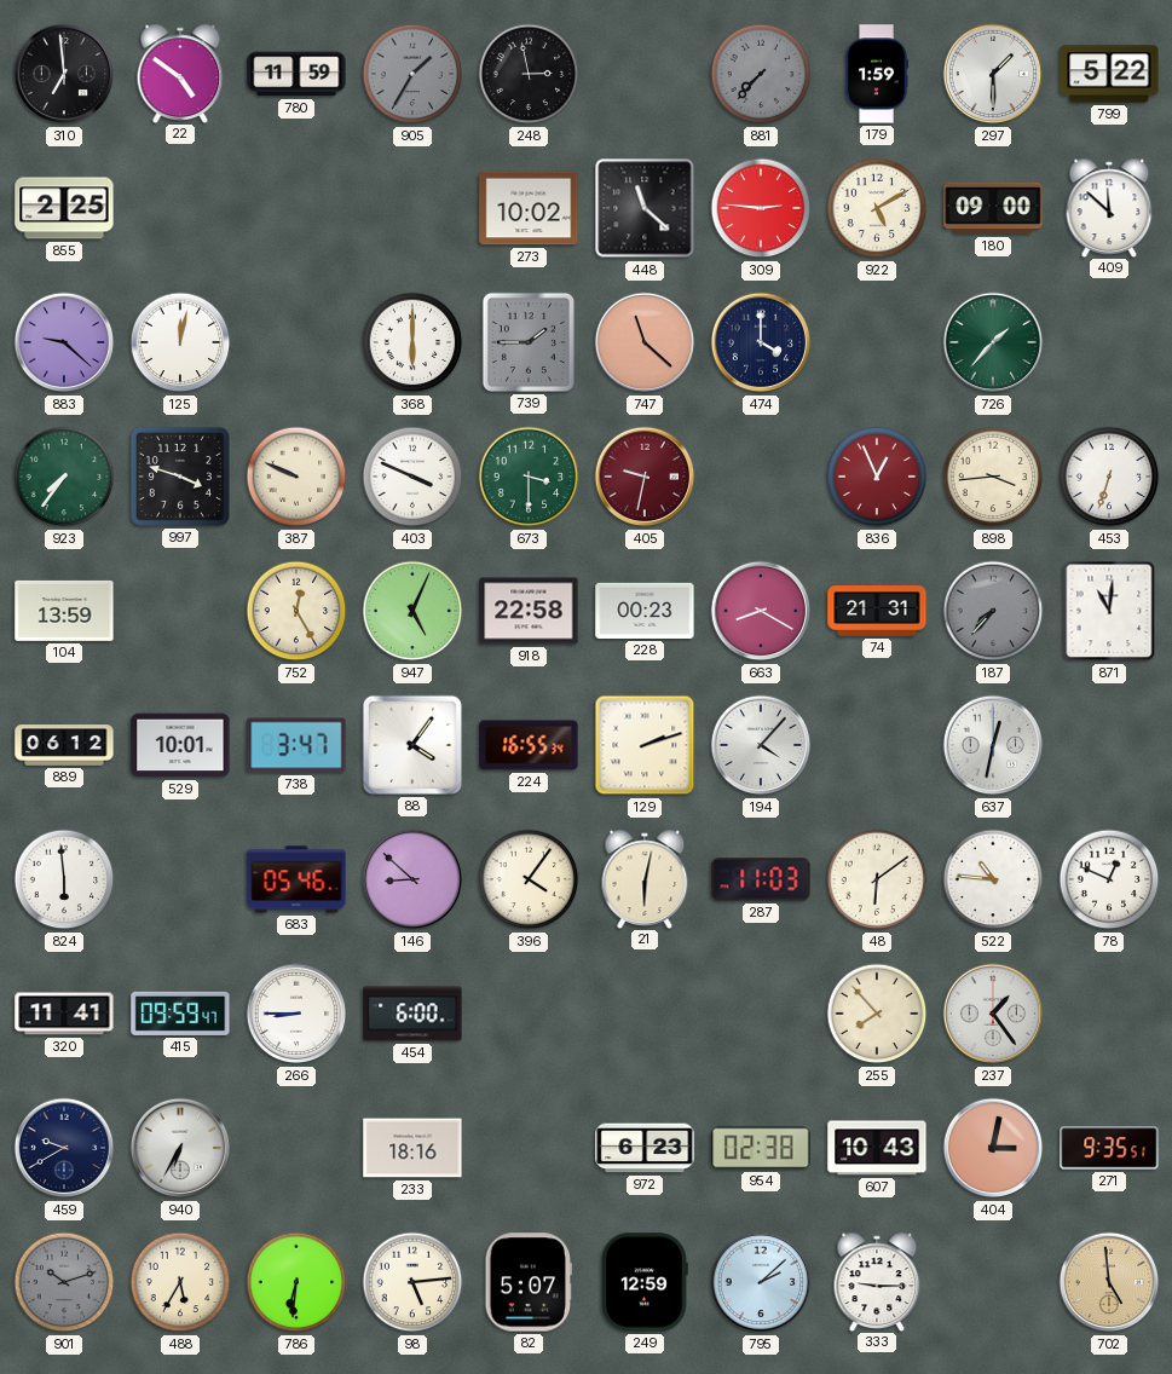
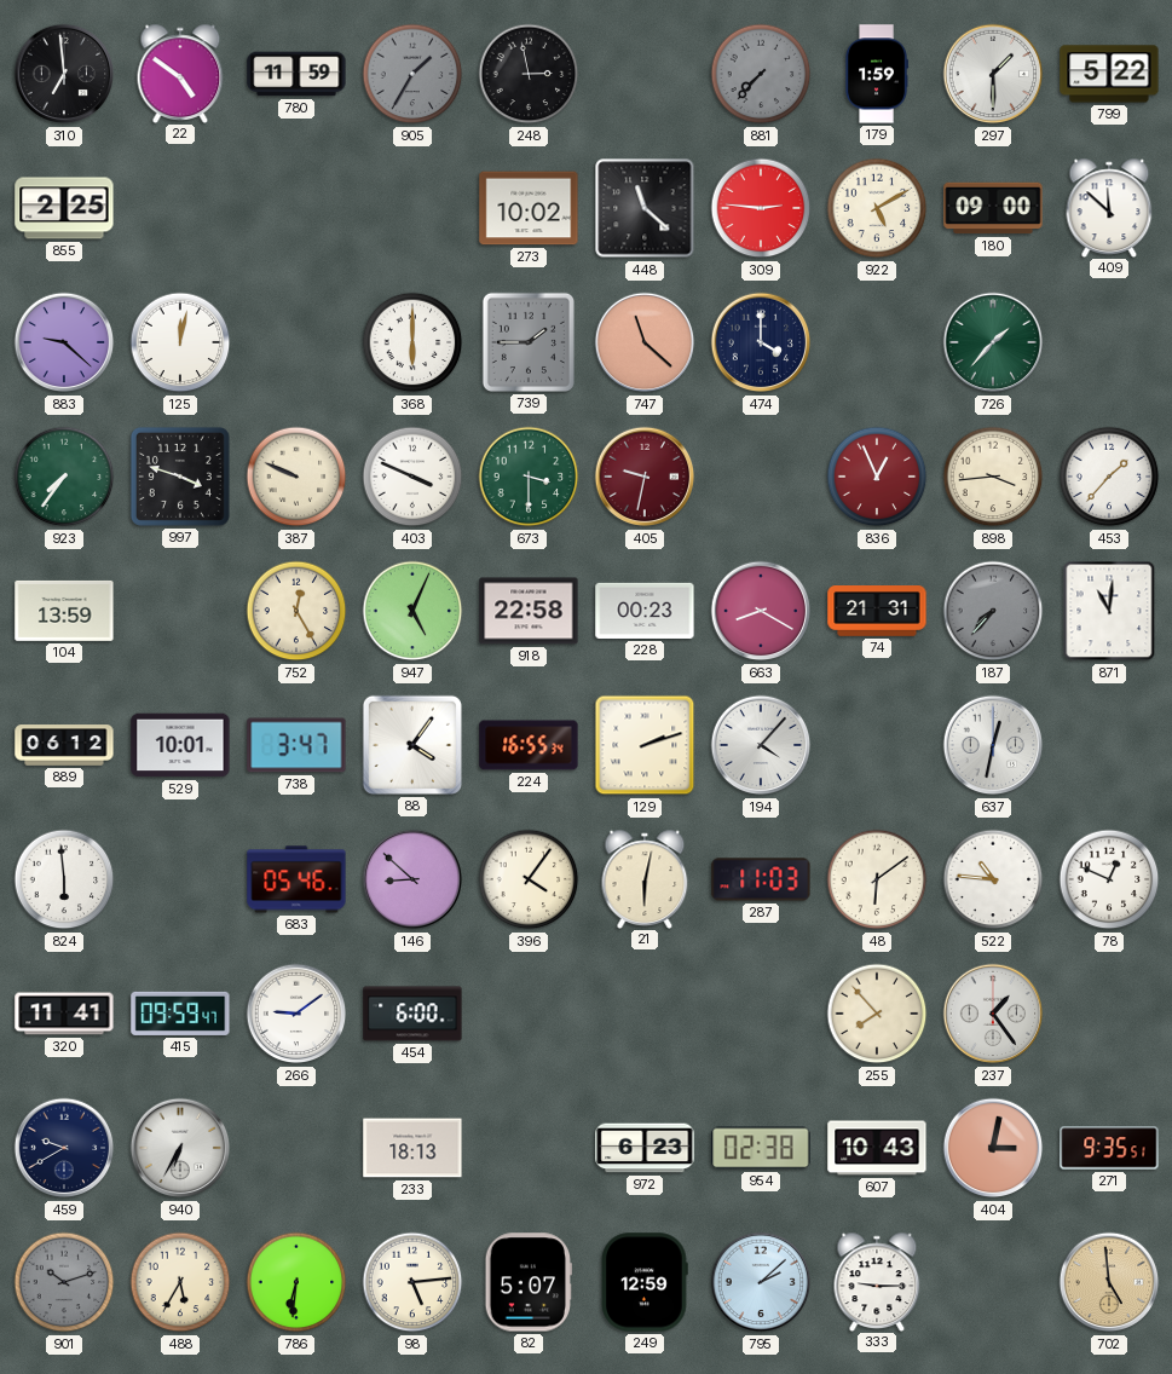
453: 6:33 -> 1:37
266: 8:45 -> 9:09
233: 18:16 -> 18:13
